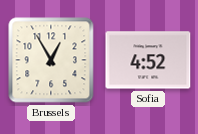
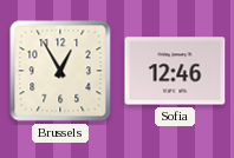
Sofia: 4:52 -> 12:46
